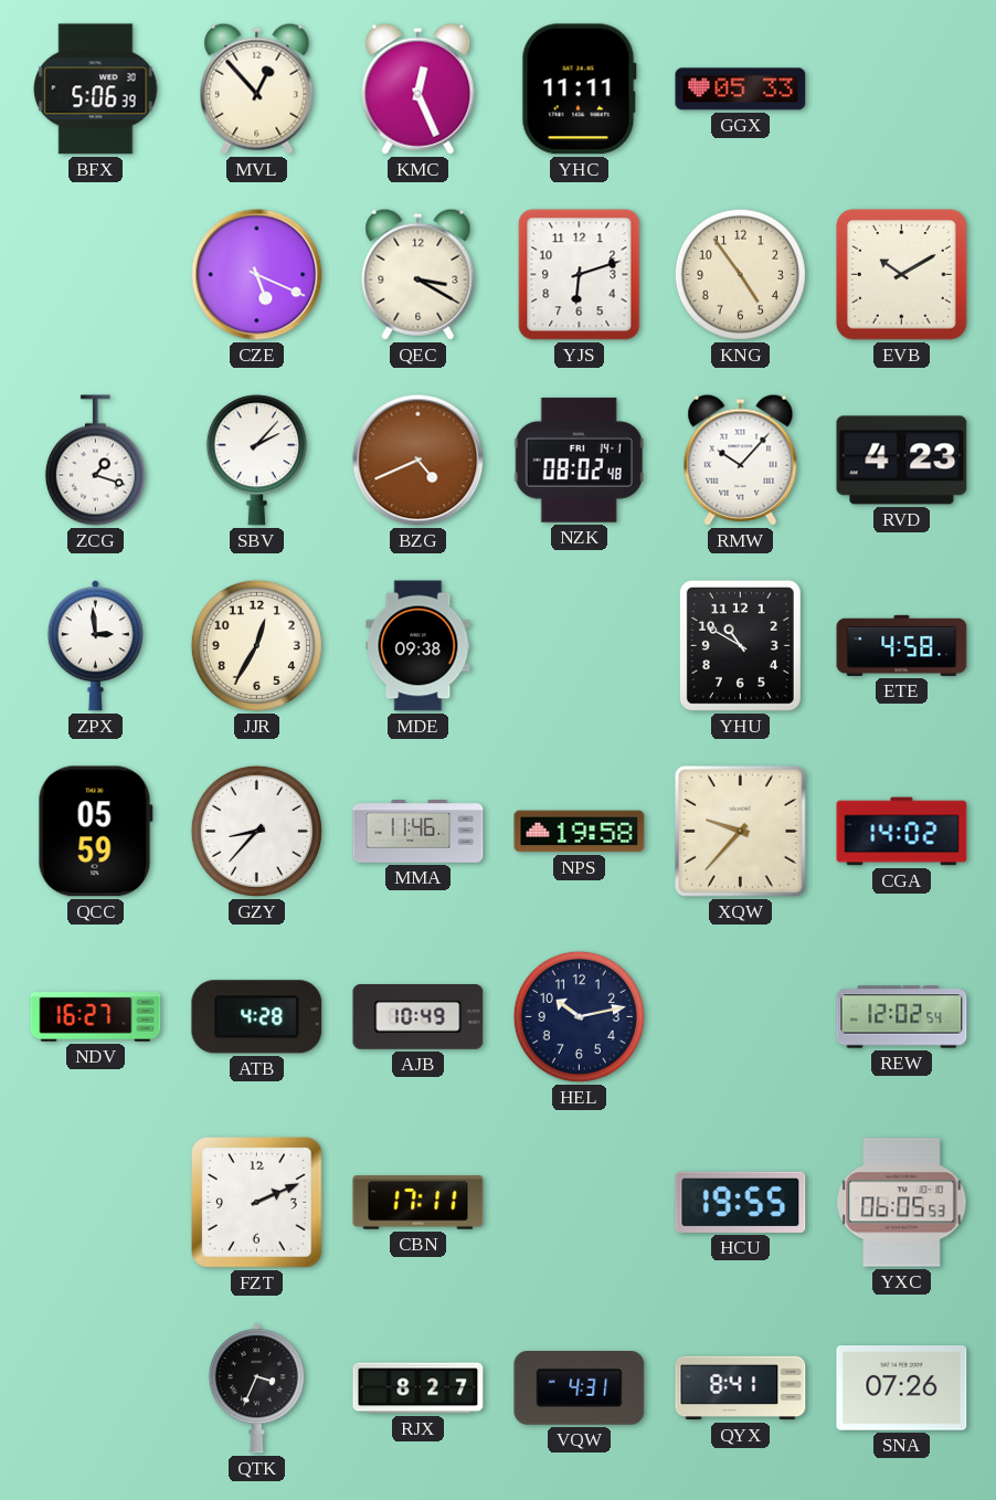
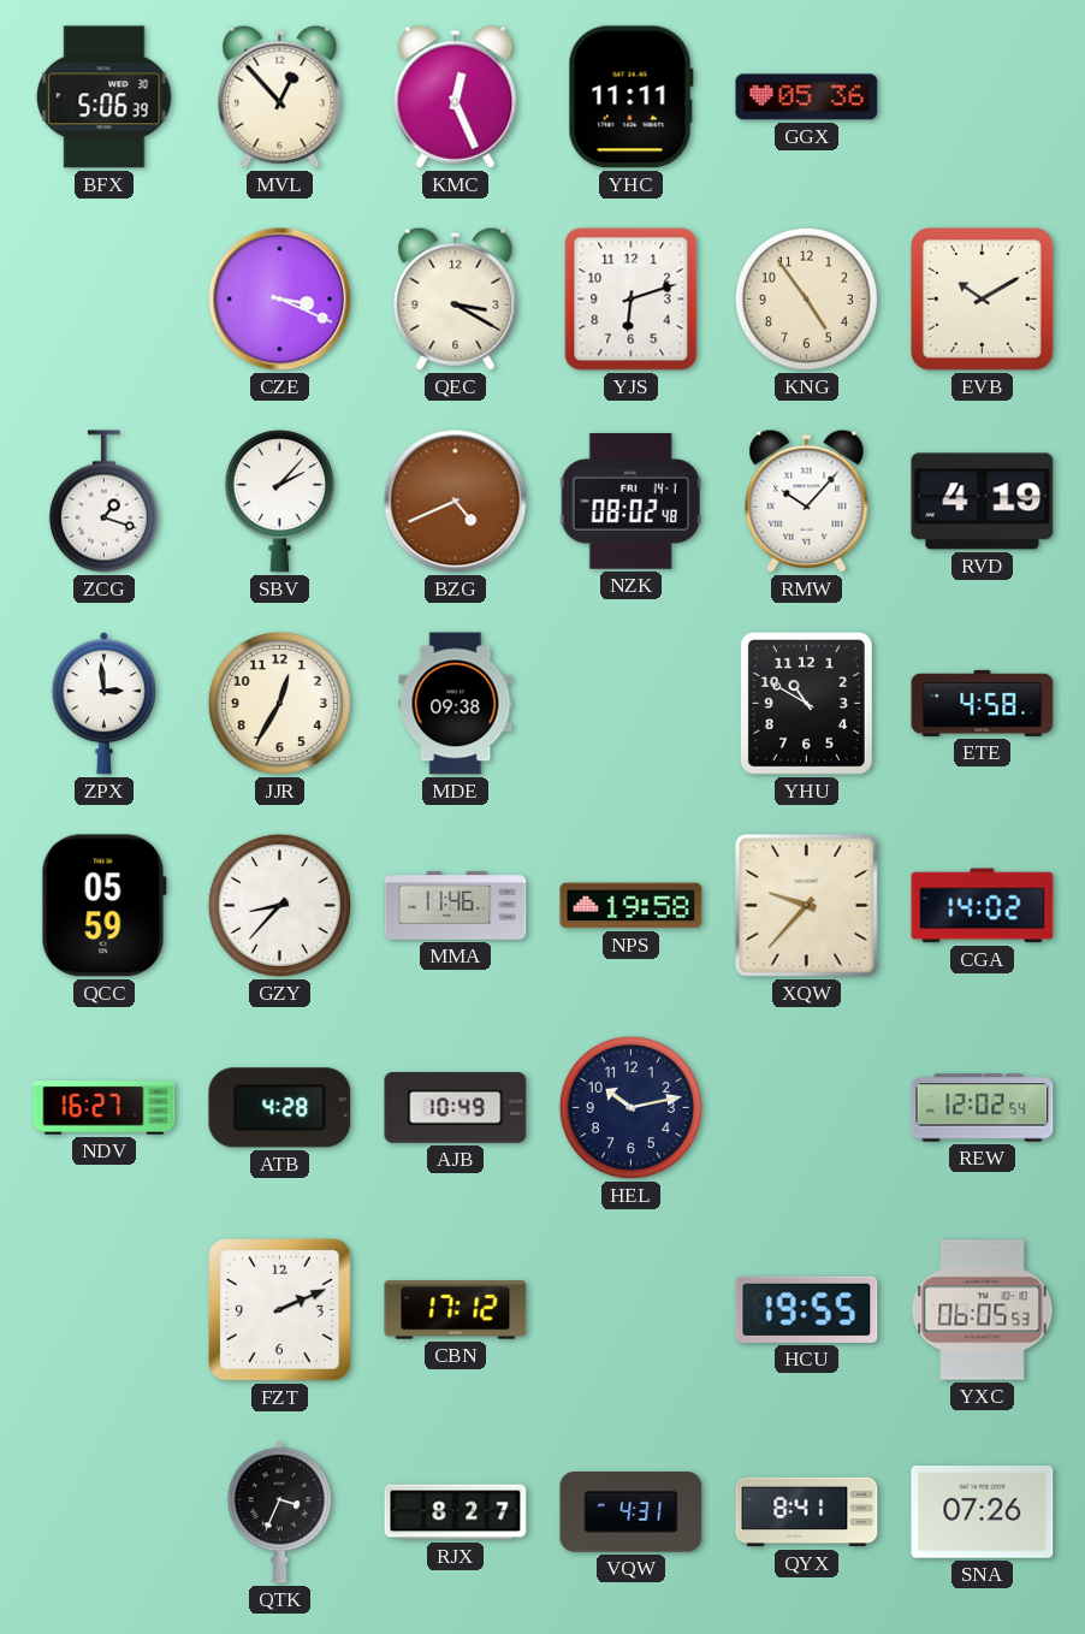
GGX: 05:33 -> 05:36
CZE: 5:19 -> 3:19
RVD: 4:23 -> 4:19
CBN: 17:11 -> 17:12
